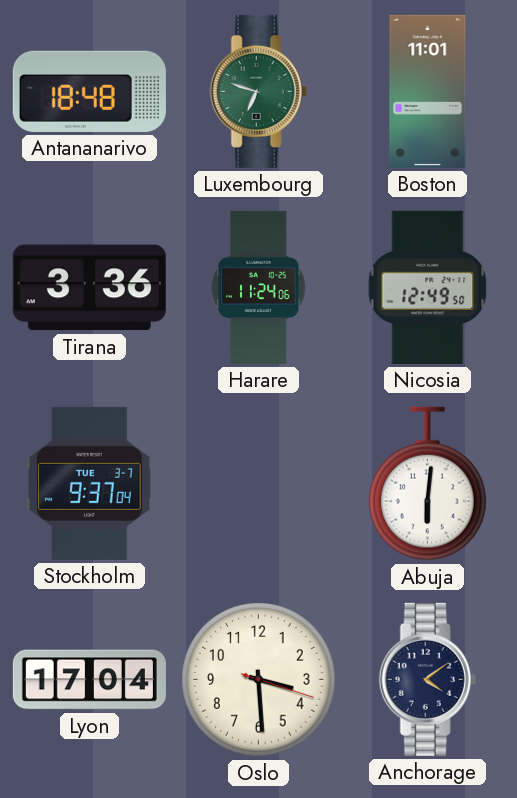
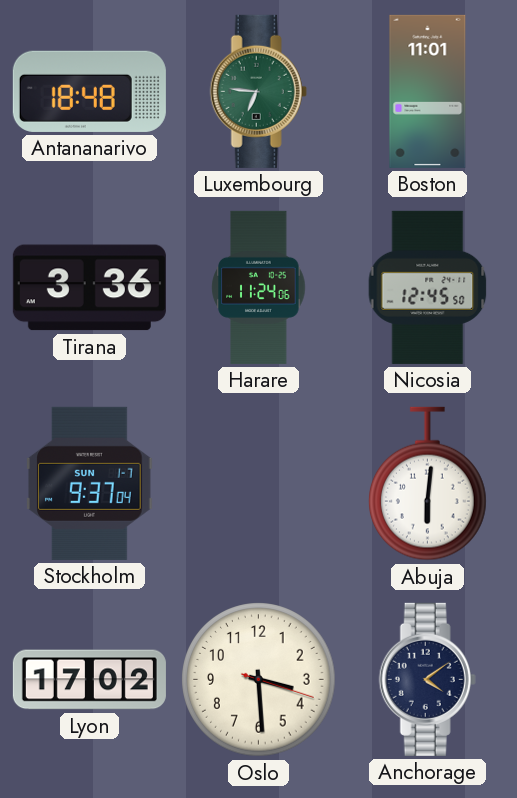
Luxembourg: 6:48 -> 6:46
Nicosia: 12:49 -> 12:45
Stockholm date: TUE 3-7 -> SUN 1-7
Lyon: 17:04 -> 17:02
